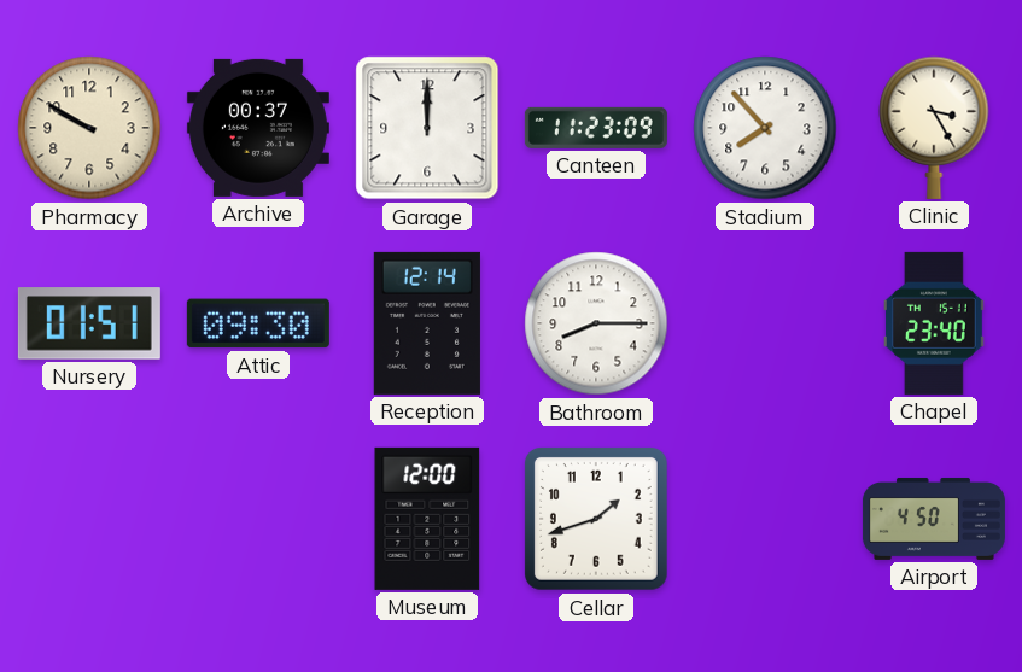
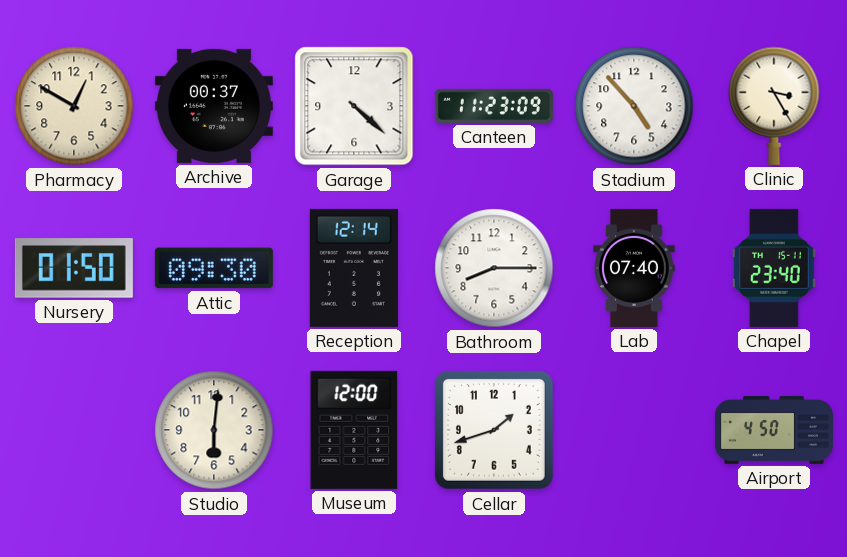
Pharmacy: 9:50 -> 12:50
Garage: 12:00 -> 4:22
Stadium: 7:53 -> 4:53
Nursery: 01:51 -> 01:50
Lab: none -> 07:40
Studio: none -> 6:01
